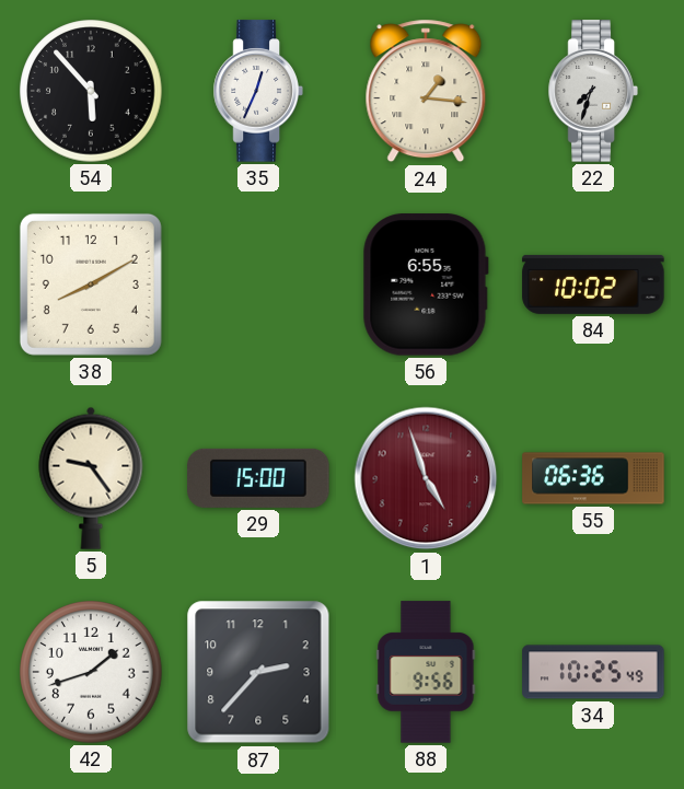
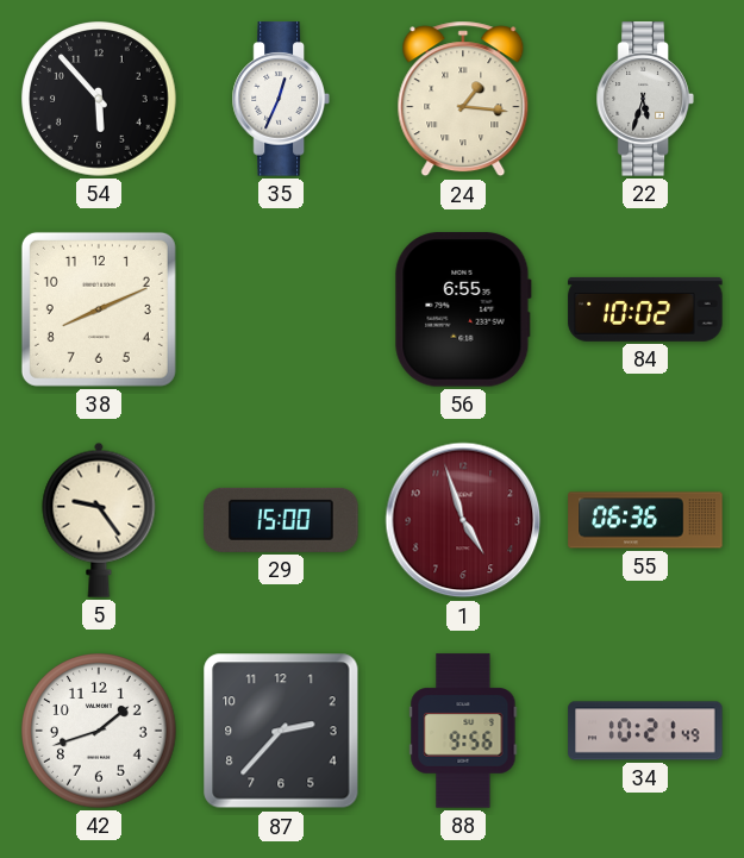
22: 7:33 -> 5:33
38: 8:10 -> 8:11
34: 10:25 -> 10:21
